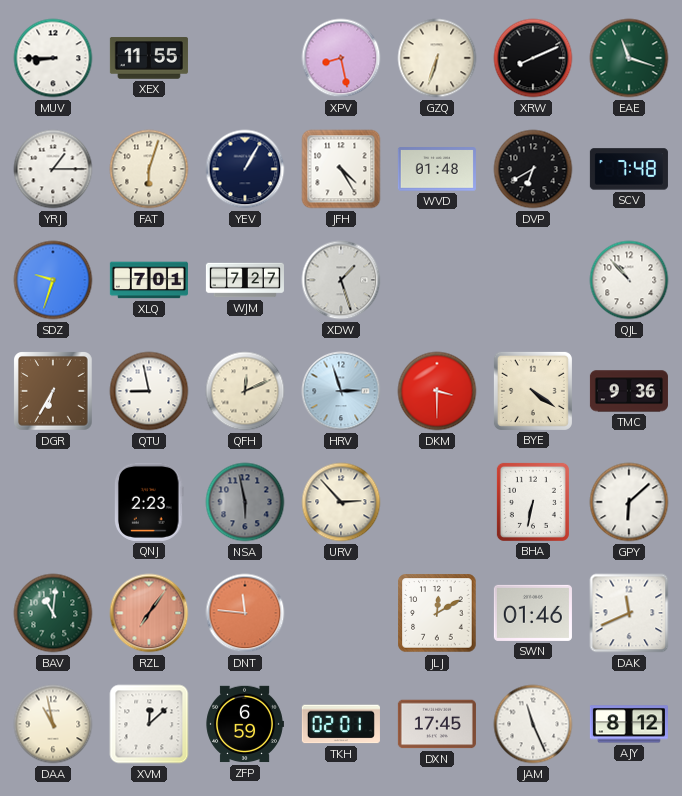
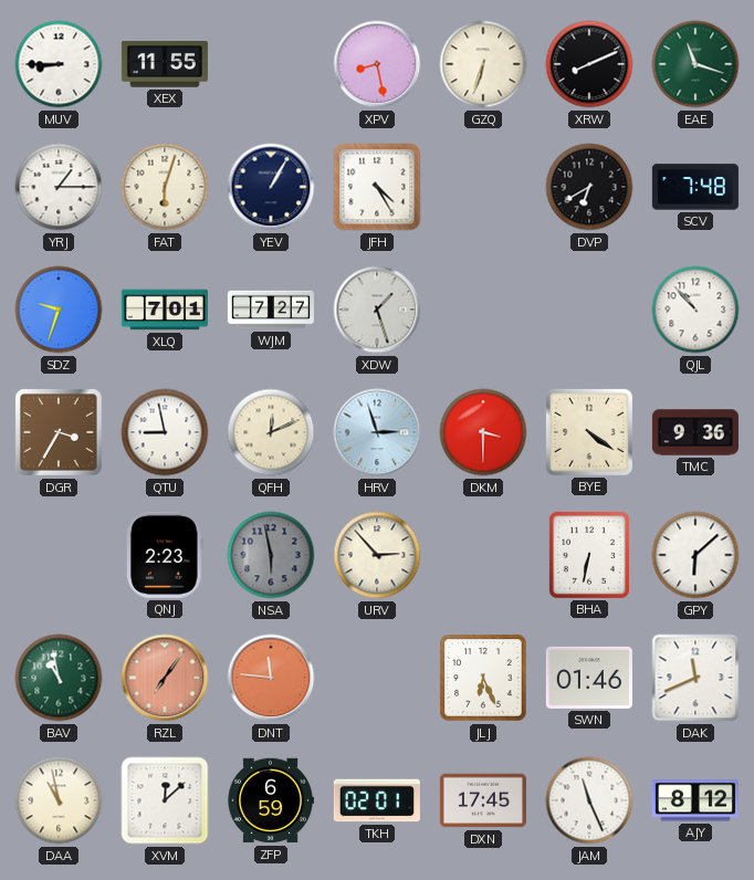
WVD: 01:48 -> none
DGR: 6:35 -> 3:35
BAV: 11:01 -> 10:58
JLJ: 12:10 -> 6:26
